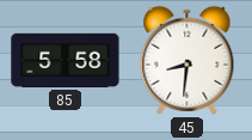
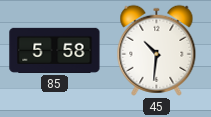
45: 8:31 -> 10:31
